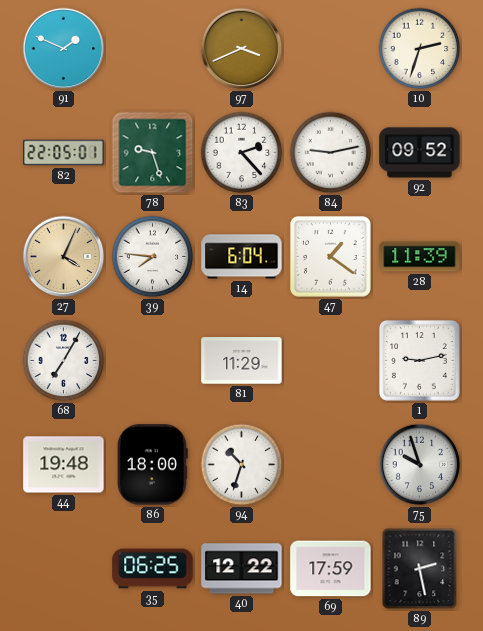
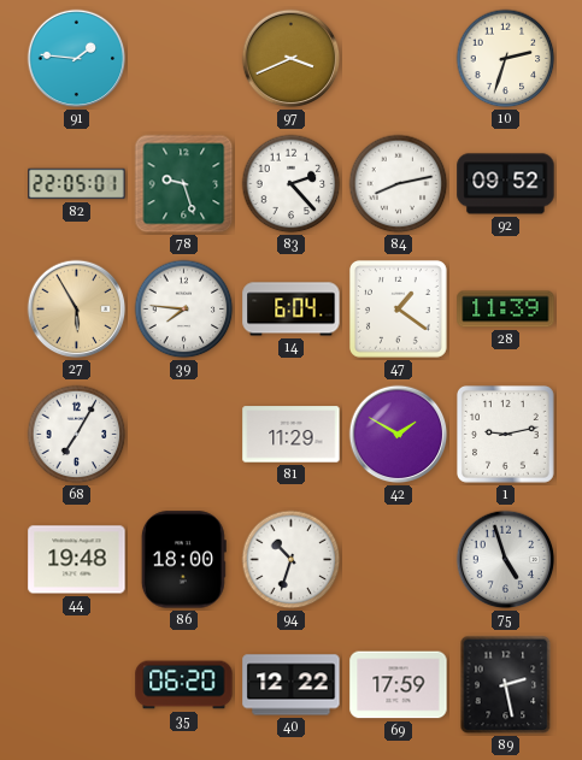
91: 1:49 -> 1:46
84: 9:13 -> 8:13
27: 4:04 -> 5:55
42: none -> 1:50
75: 9:57 -> 4:57
35: 06:25 -> 06:20
